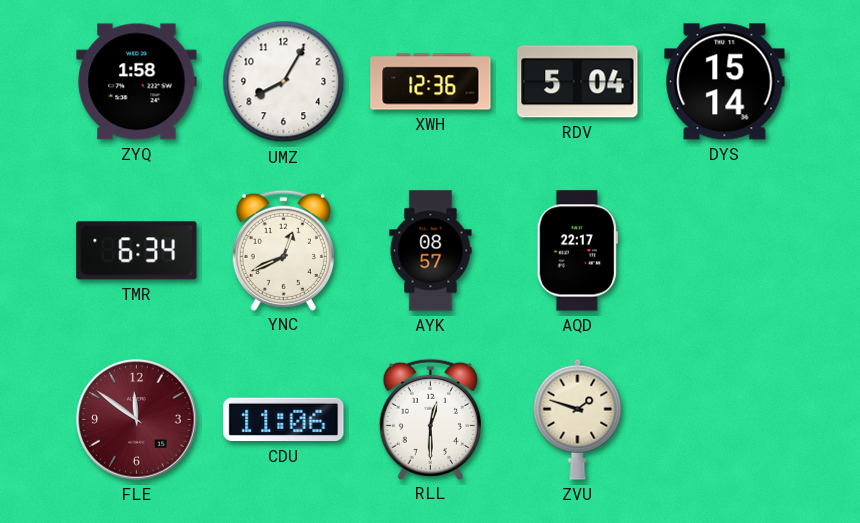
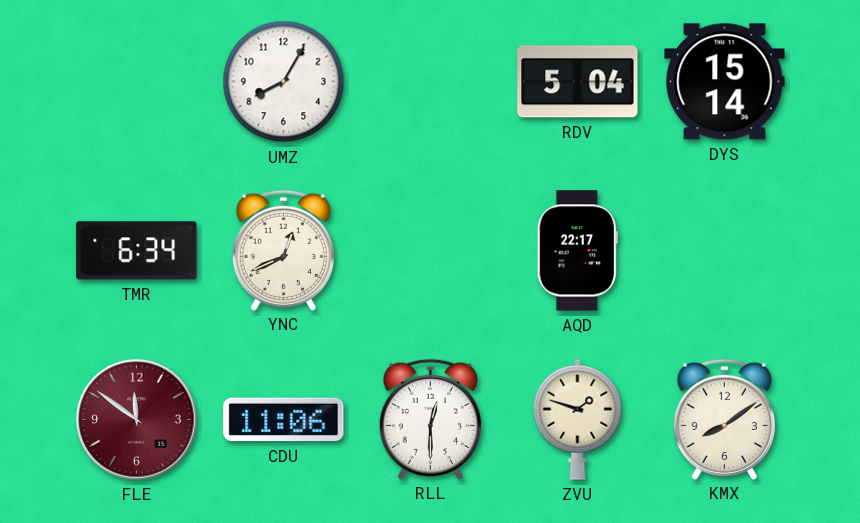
ZYQ: 1:58 -> none
XWH: 12:36 -> none
AYK: 08:57 -> none
KMX: none -> 8:09
